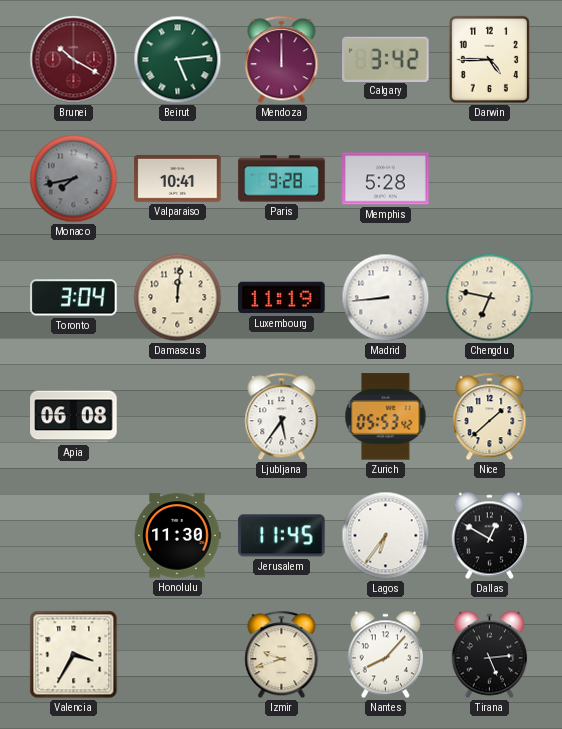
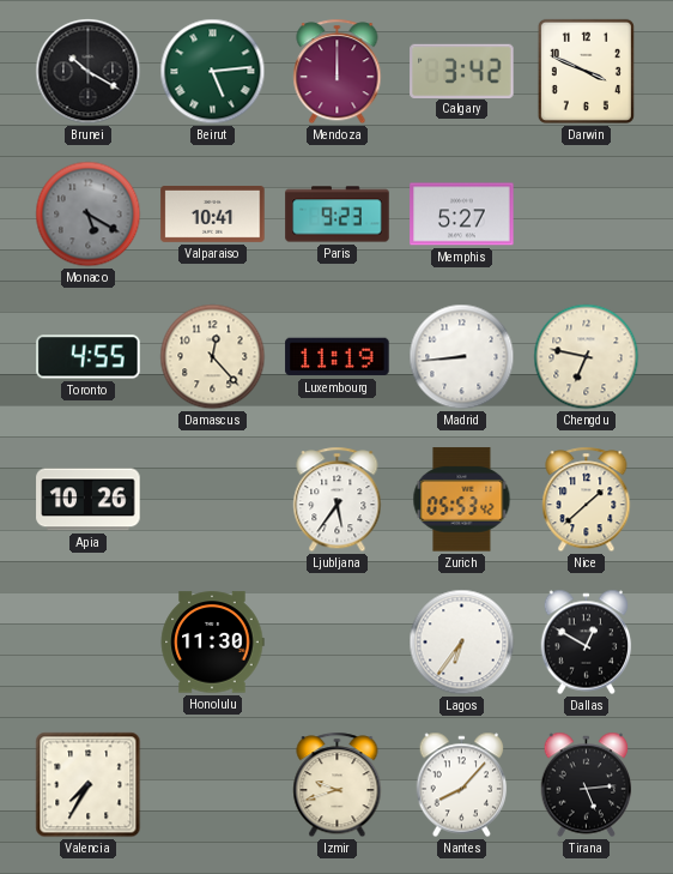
Brunei dial: burgundy -> black
Darwin: 4:45 -> 3:49
Monaco: 7:43 -> 5:20
Paris: 9:28 -> 9:23
Memphis: 5:28 -> 5:27
Toronto: 3:04 -> 4:55
Damascus: 12:01 -> 12:23
Apia: 06:08 -> 10:26
Jerusalem: 11:45 -> none
Valencia: 3:35 -> 7:35
